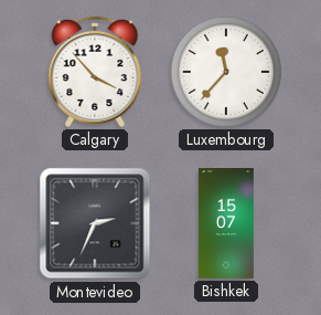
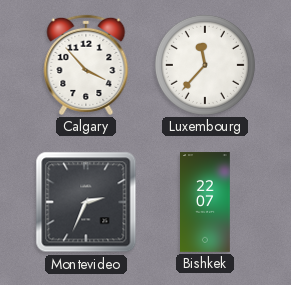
Bishkek: 15:07 -> 22:07
